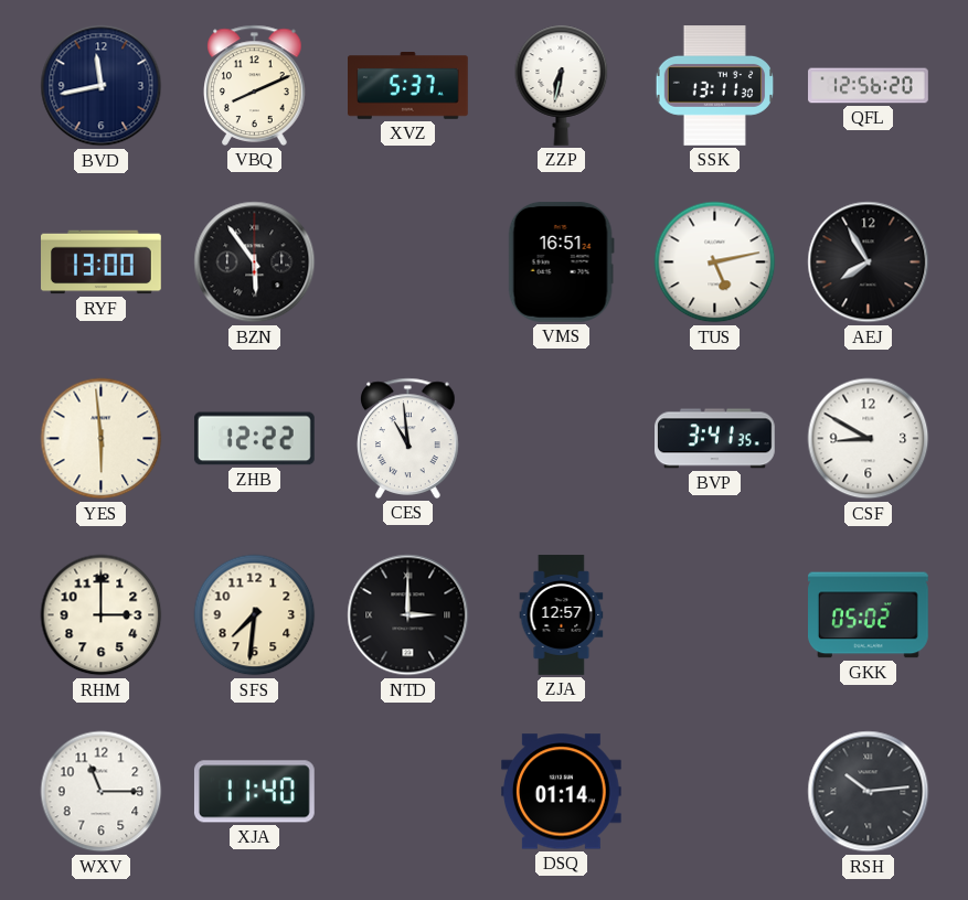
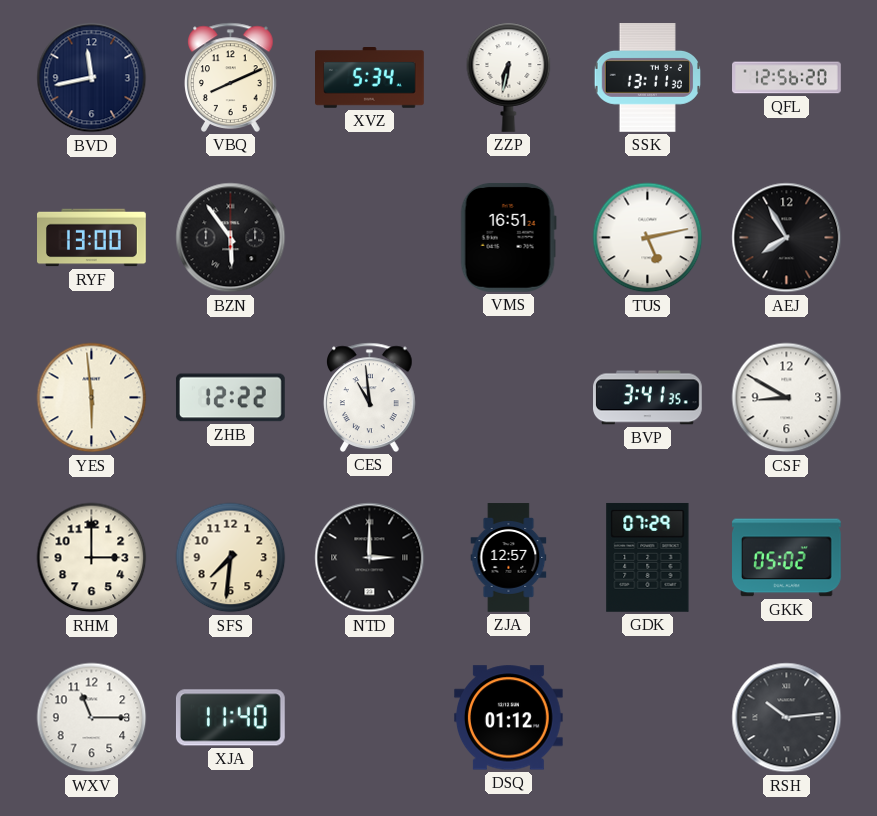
XVZ: 5:37 -> 5:34
GDK: none -> 07:29
DSQ: 01:14 -> 01:12
